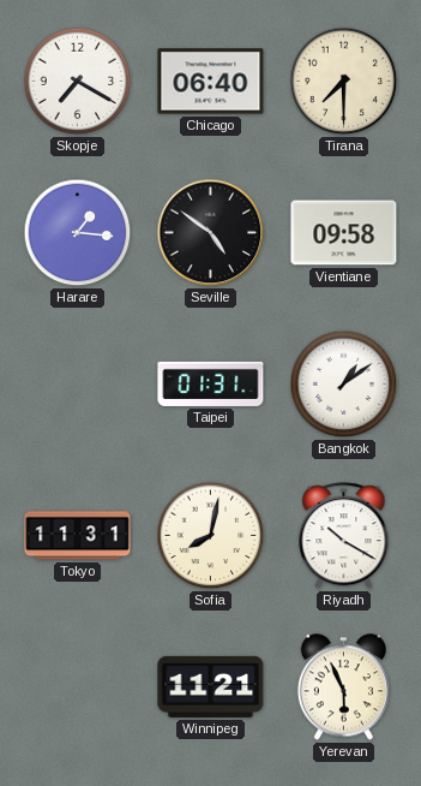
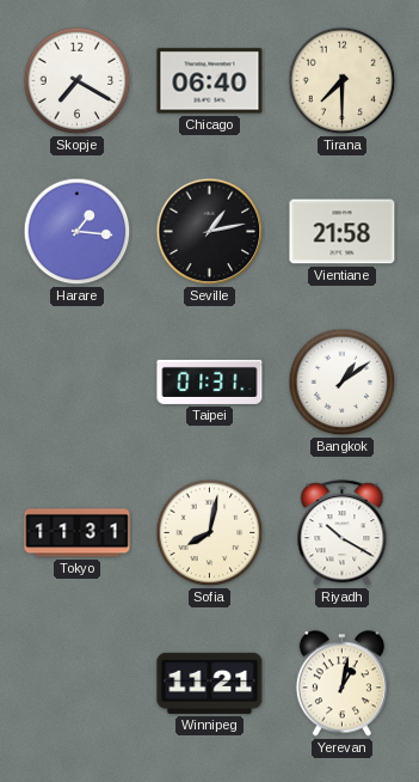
Seville: 4:51 -> 1:13
Vientiane: 09:58 -> 21:58
Yerevan: 5:56 -> 1:02
